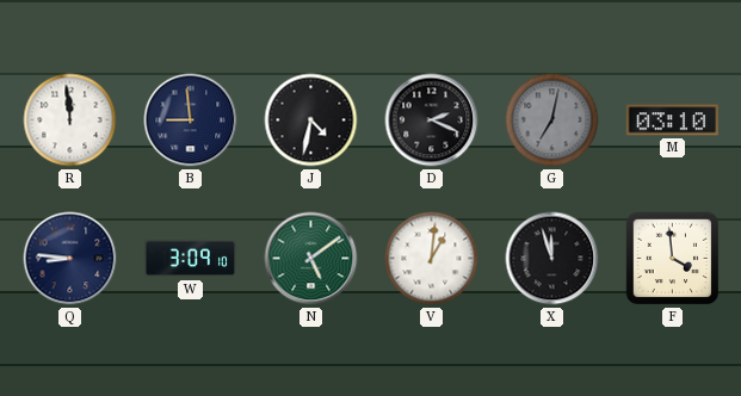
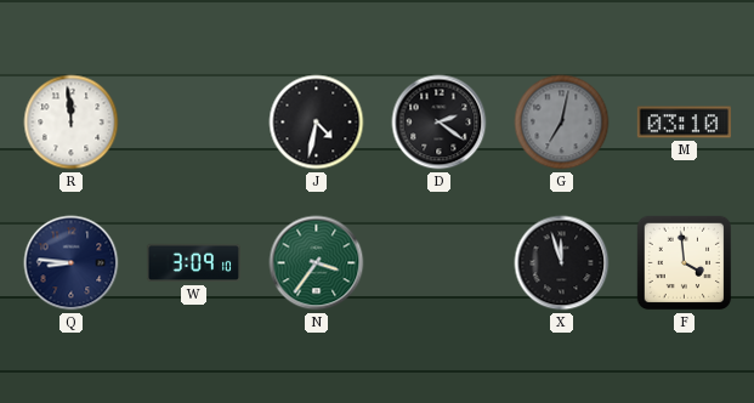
B: 8:59 -> none
D: 2:19 -> 2:21
N: 5:09 -> 3:36
V: 1:01 -> none
